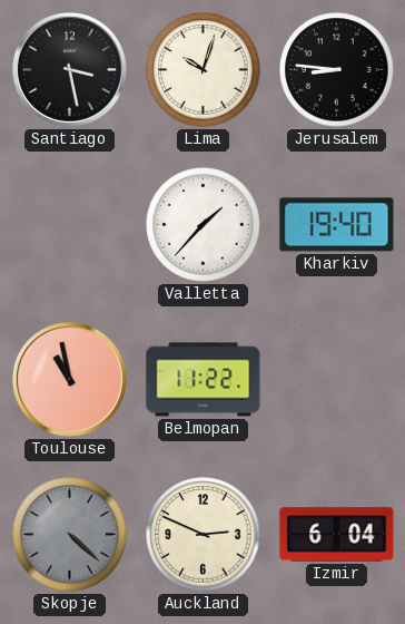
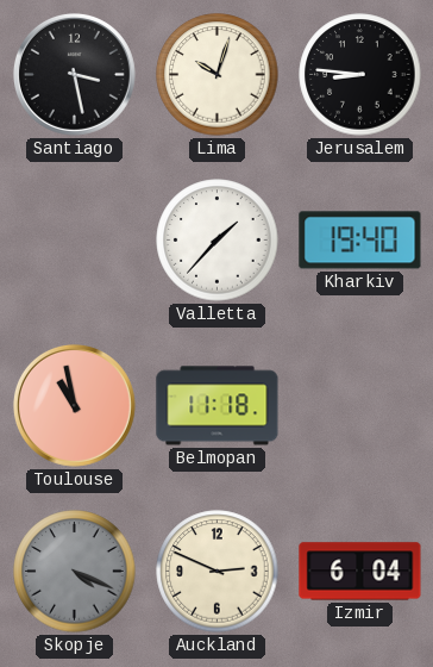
Belmopan: 11:22 -> 11:18
Skopje: 4:22 -> 4:19
